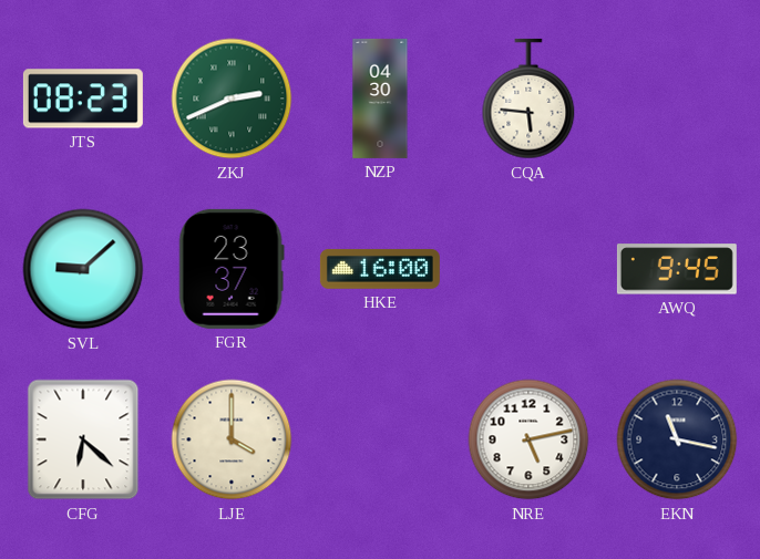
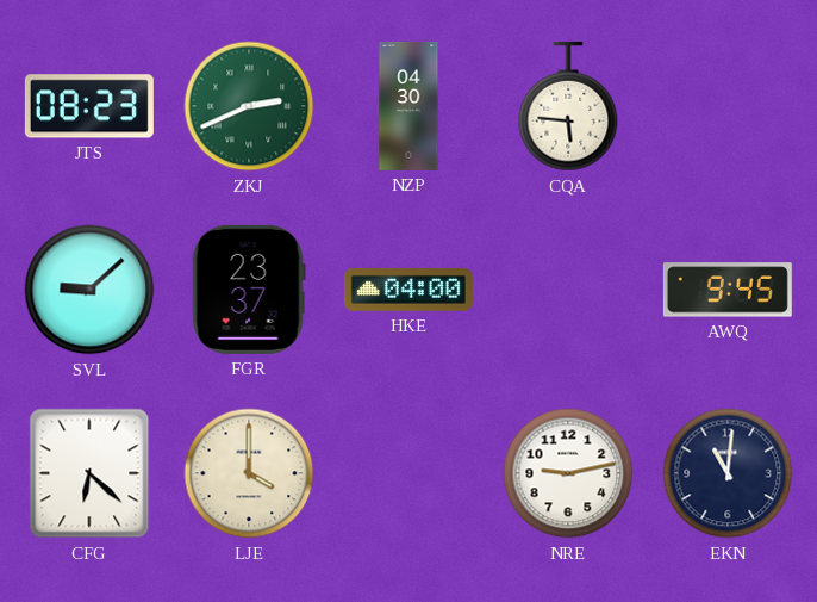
HKE: 16:00 -> 04:00
NRE: 5:13 -> 9:13
EKN: 11:17 -> 11:01
